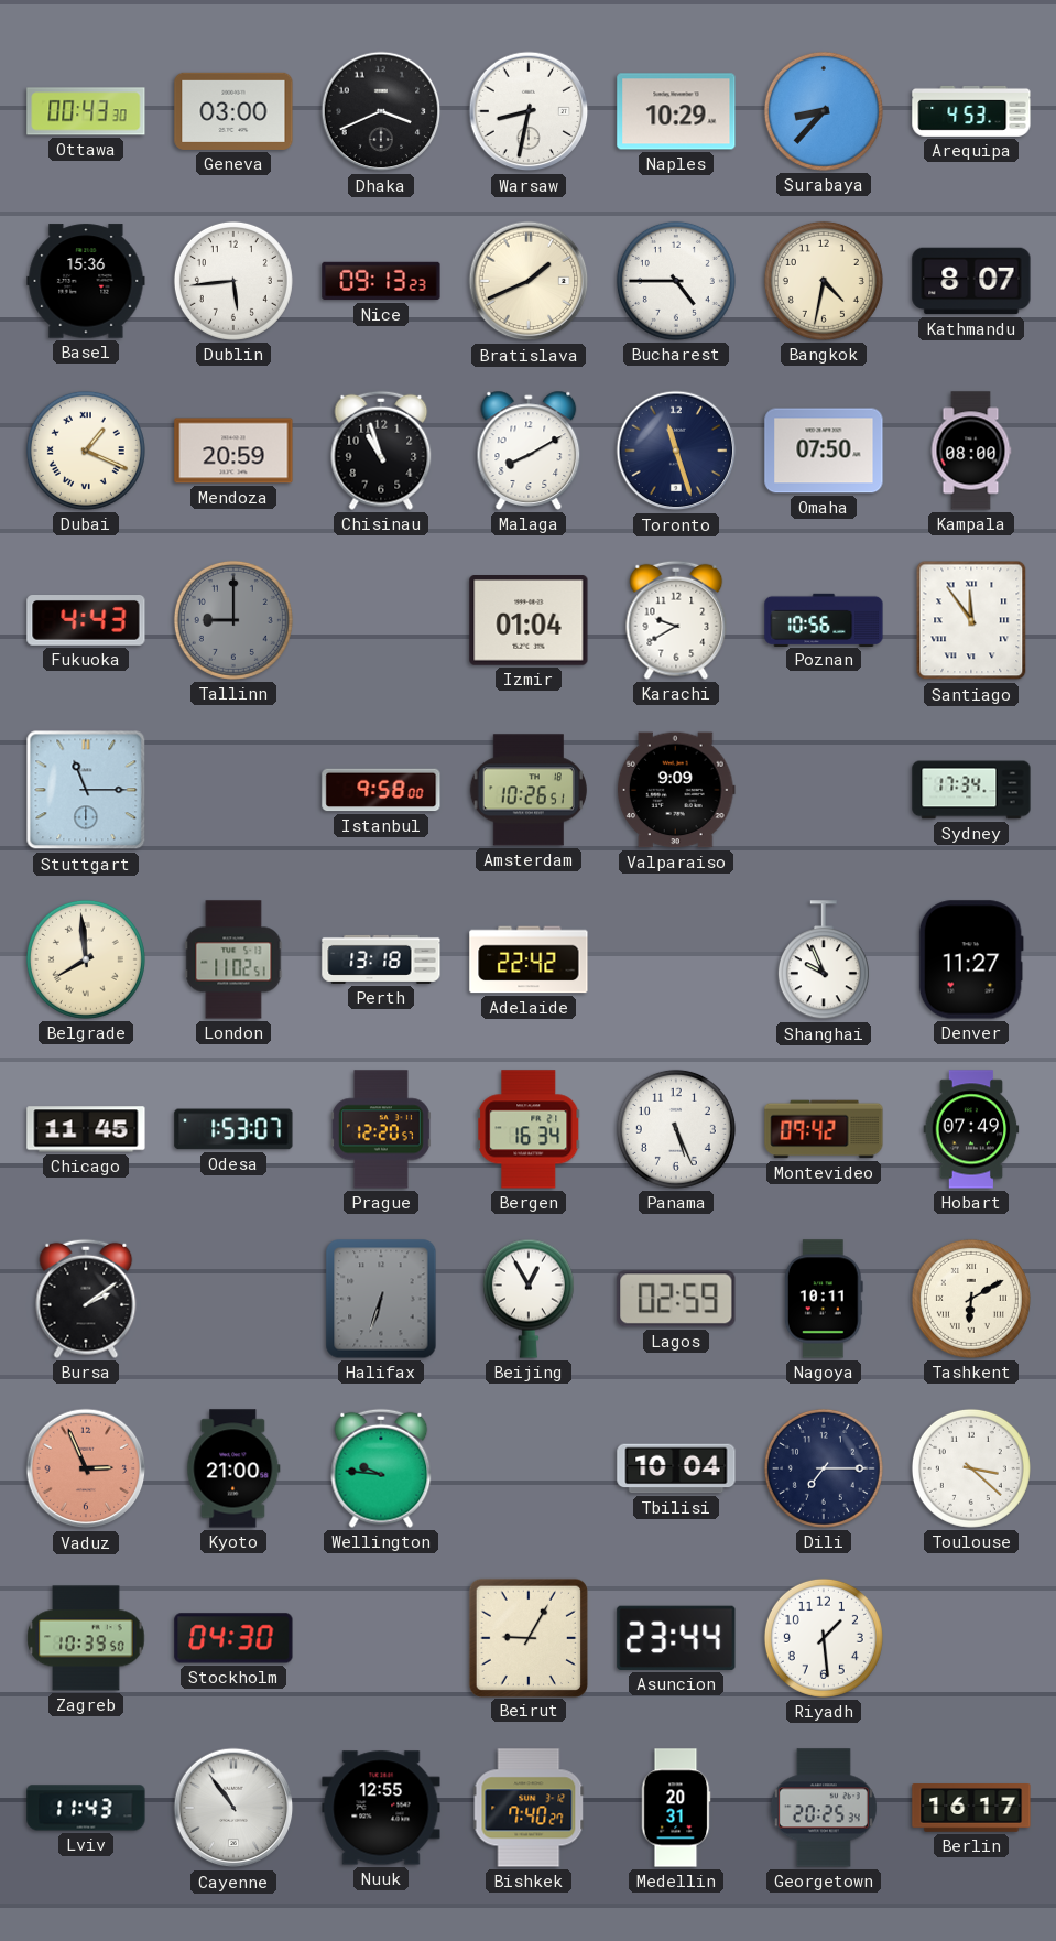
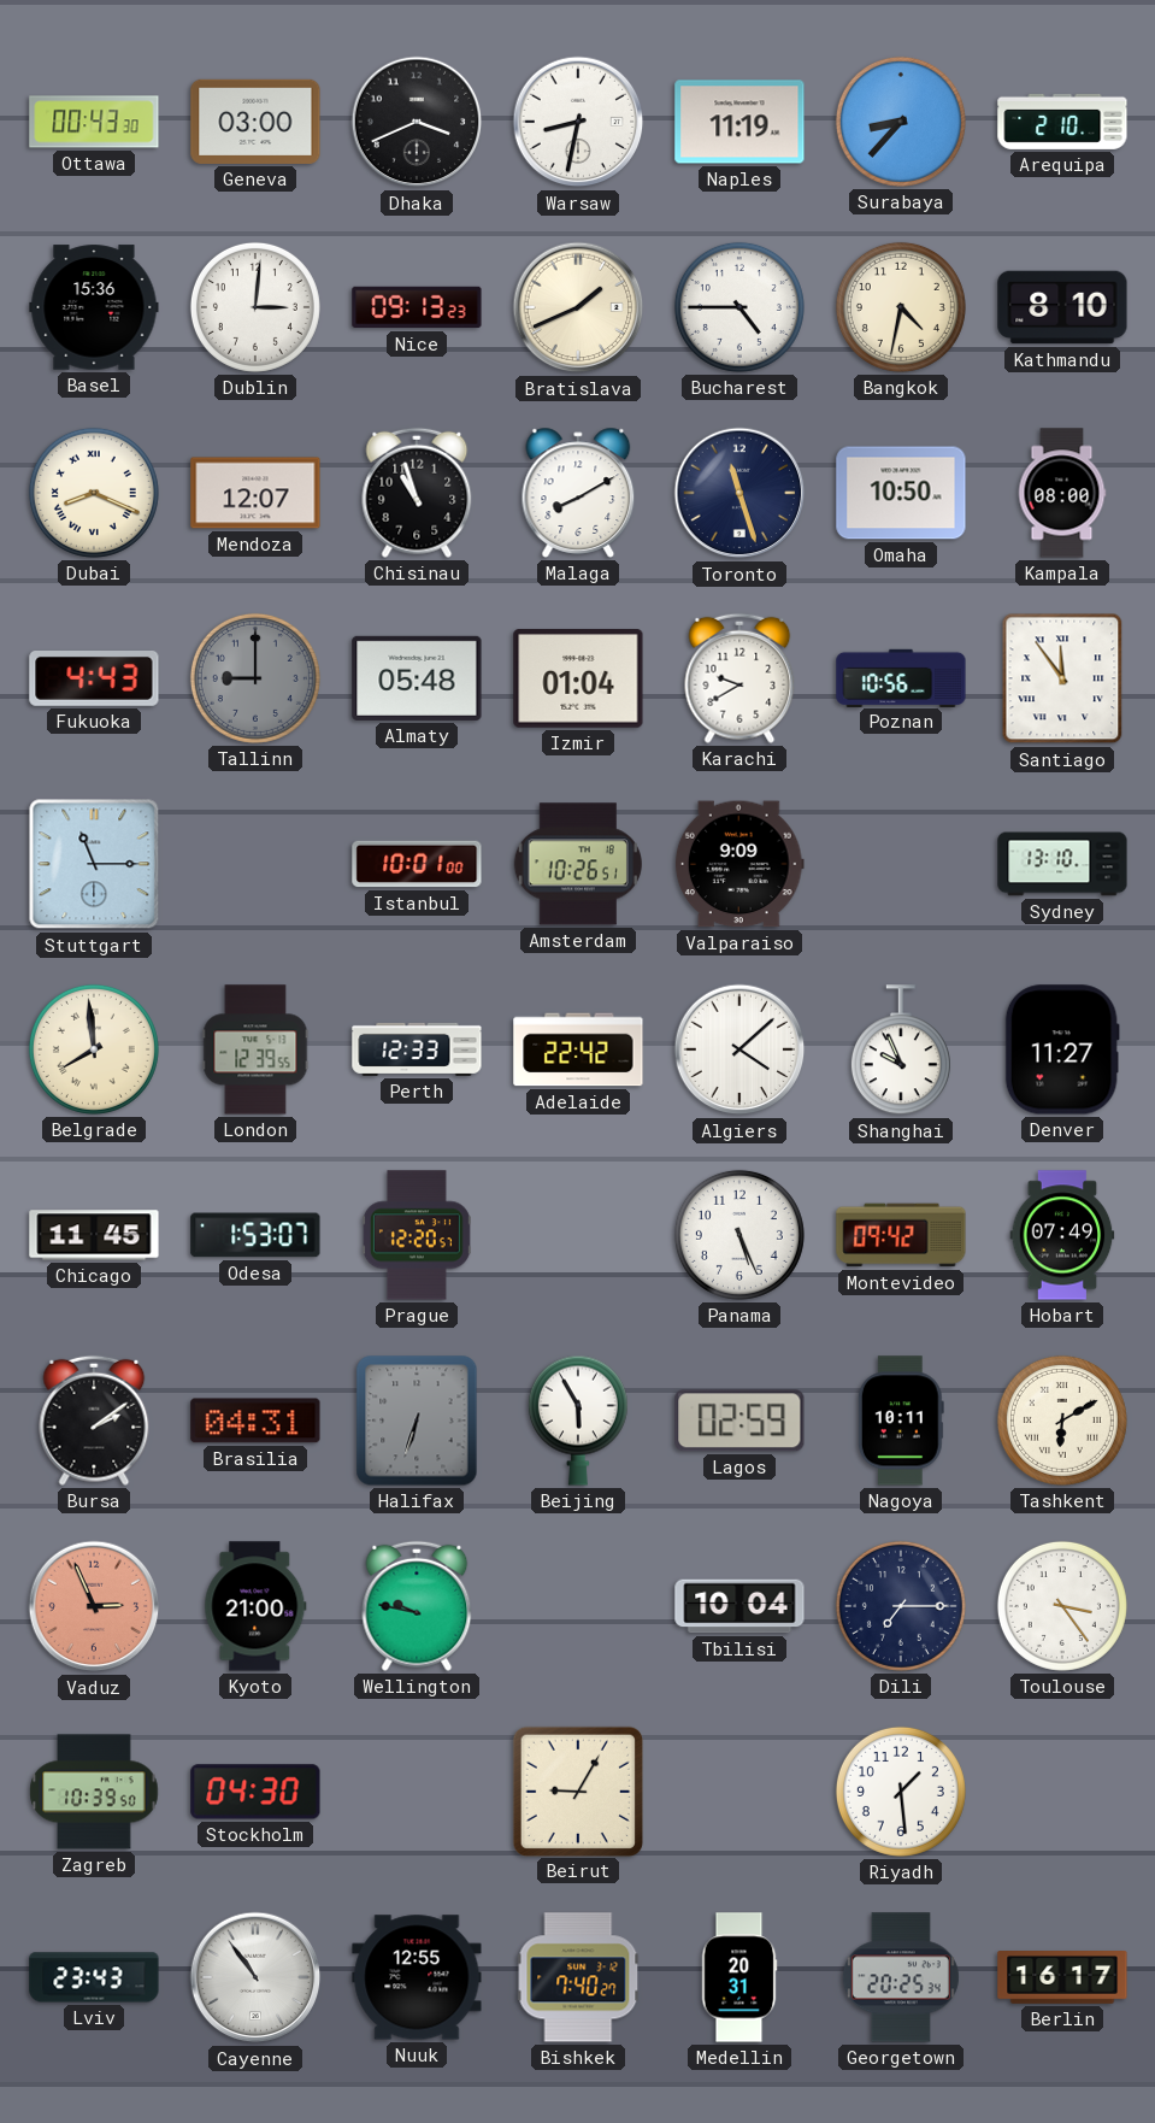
Naples: 10:29 -> 11:19
Arequipa: 4:53 -> 2:10
Dublin: 5:44 -> 3:01
Kathmandu: 8:07 -> 8:10
Dubai: 1:19 -> 8:19
Mendoza: 20:59 -> 12:07
Omaha: 07:50 -> 10:50
Almaty: none -> 05:48
Istanbul: 9:58 -> 10:01
Sydney: 17:34 -> 13:10
London: 11:02 -> 12:39
Perth: 13:18 -> 12:33
Algiers: none -> 4:08
Bergen: 16:34 -> none
Brasilia: none -> 04:31
Beijing: 12:55 -> 5:55
Wellington: 9:46 -> 9:47
Toulouse: 3:22 -> 3:24
Asuncion: 23:44 -> none
Lviv: 11:43 -> 23:43
